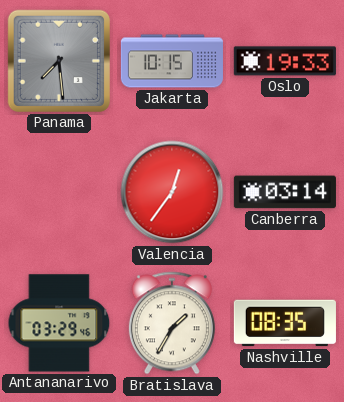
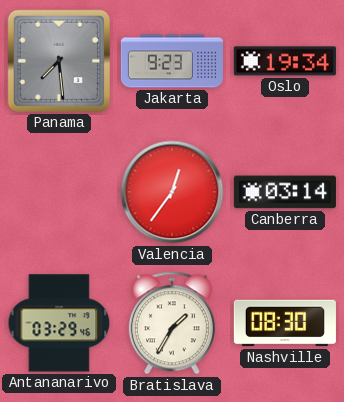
Jakarta: 10:15 -> 9:23
Oslo: 19:33 -> 19:34
Nashville: 08:35 -> 08:30
